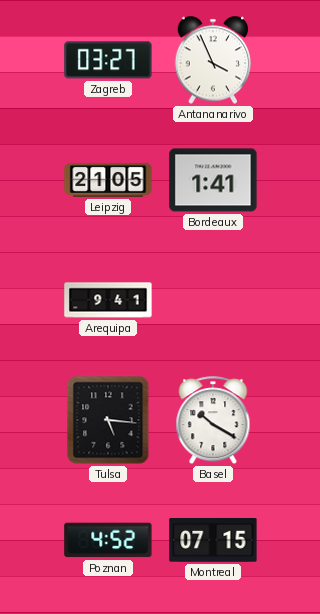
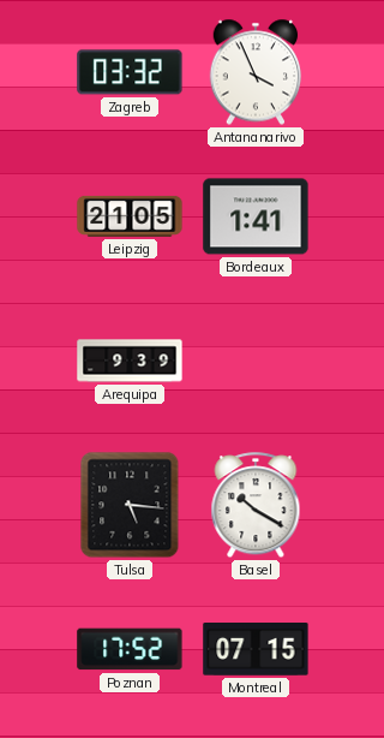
Zagreb: 03:27 -> 03:32
Arequipa: 9:41 -> 9:39
Poznan: 4:52 -> 17:52
